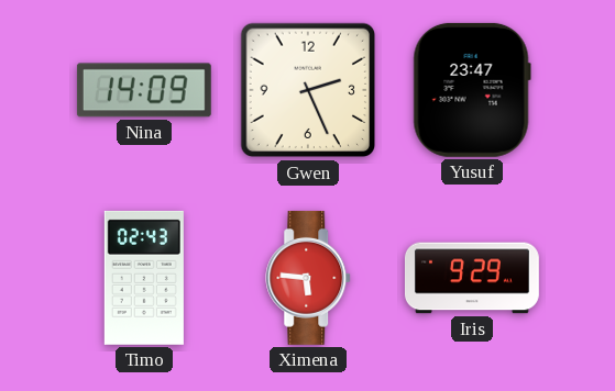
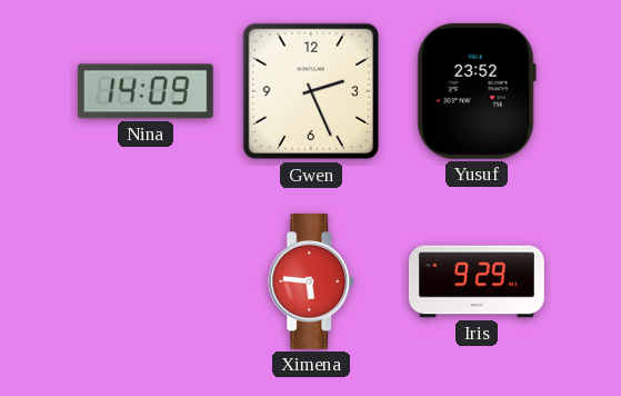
Yusuf: 23:47 -> 23:52
Timo: 02:43 -> none
